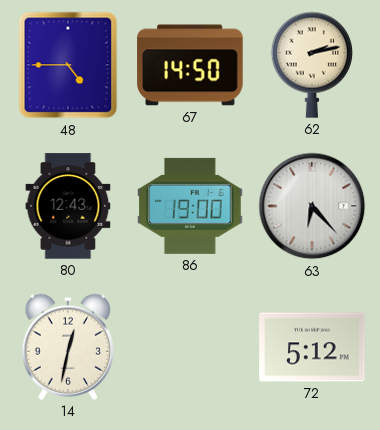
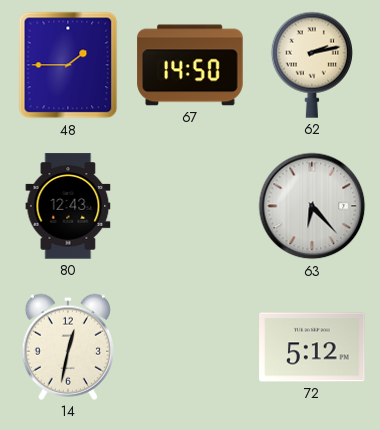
48: 4:45 -> 1:45
86: 19:00 -> none
